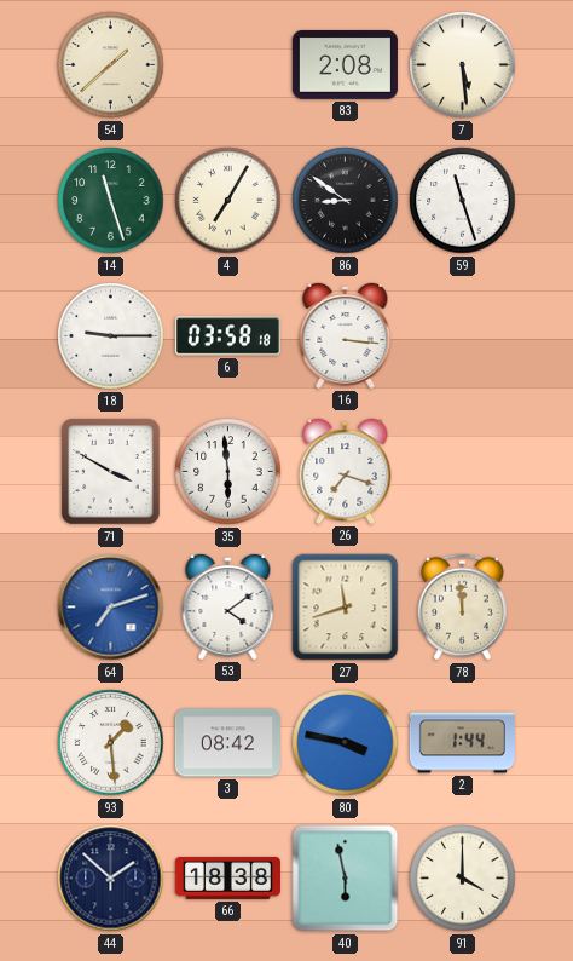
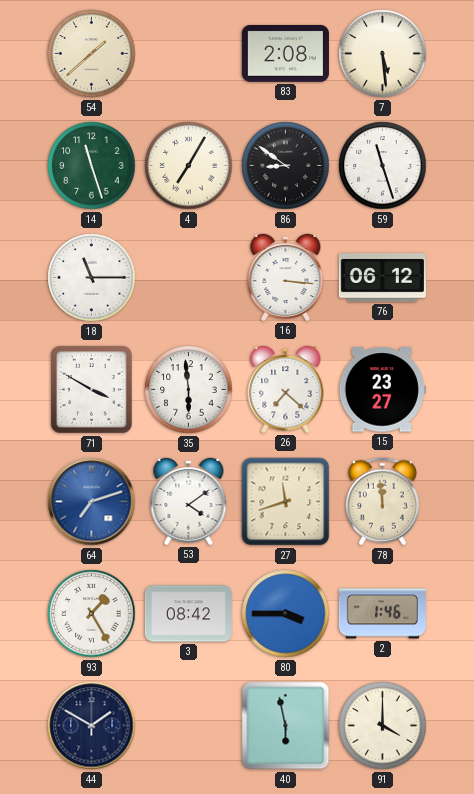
18: 9:15 -> 11:15
6: 03:58 -> none
76: none -> 06:12
26: 7:18 -> 7:22
15: none -> 23:27
93: 1:29 -> 1:25
80: 3:47 -> 3:45
2: 1:44 -> 1:46
44: 1:52 -> 1:50
66: 18:38 -> none
